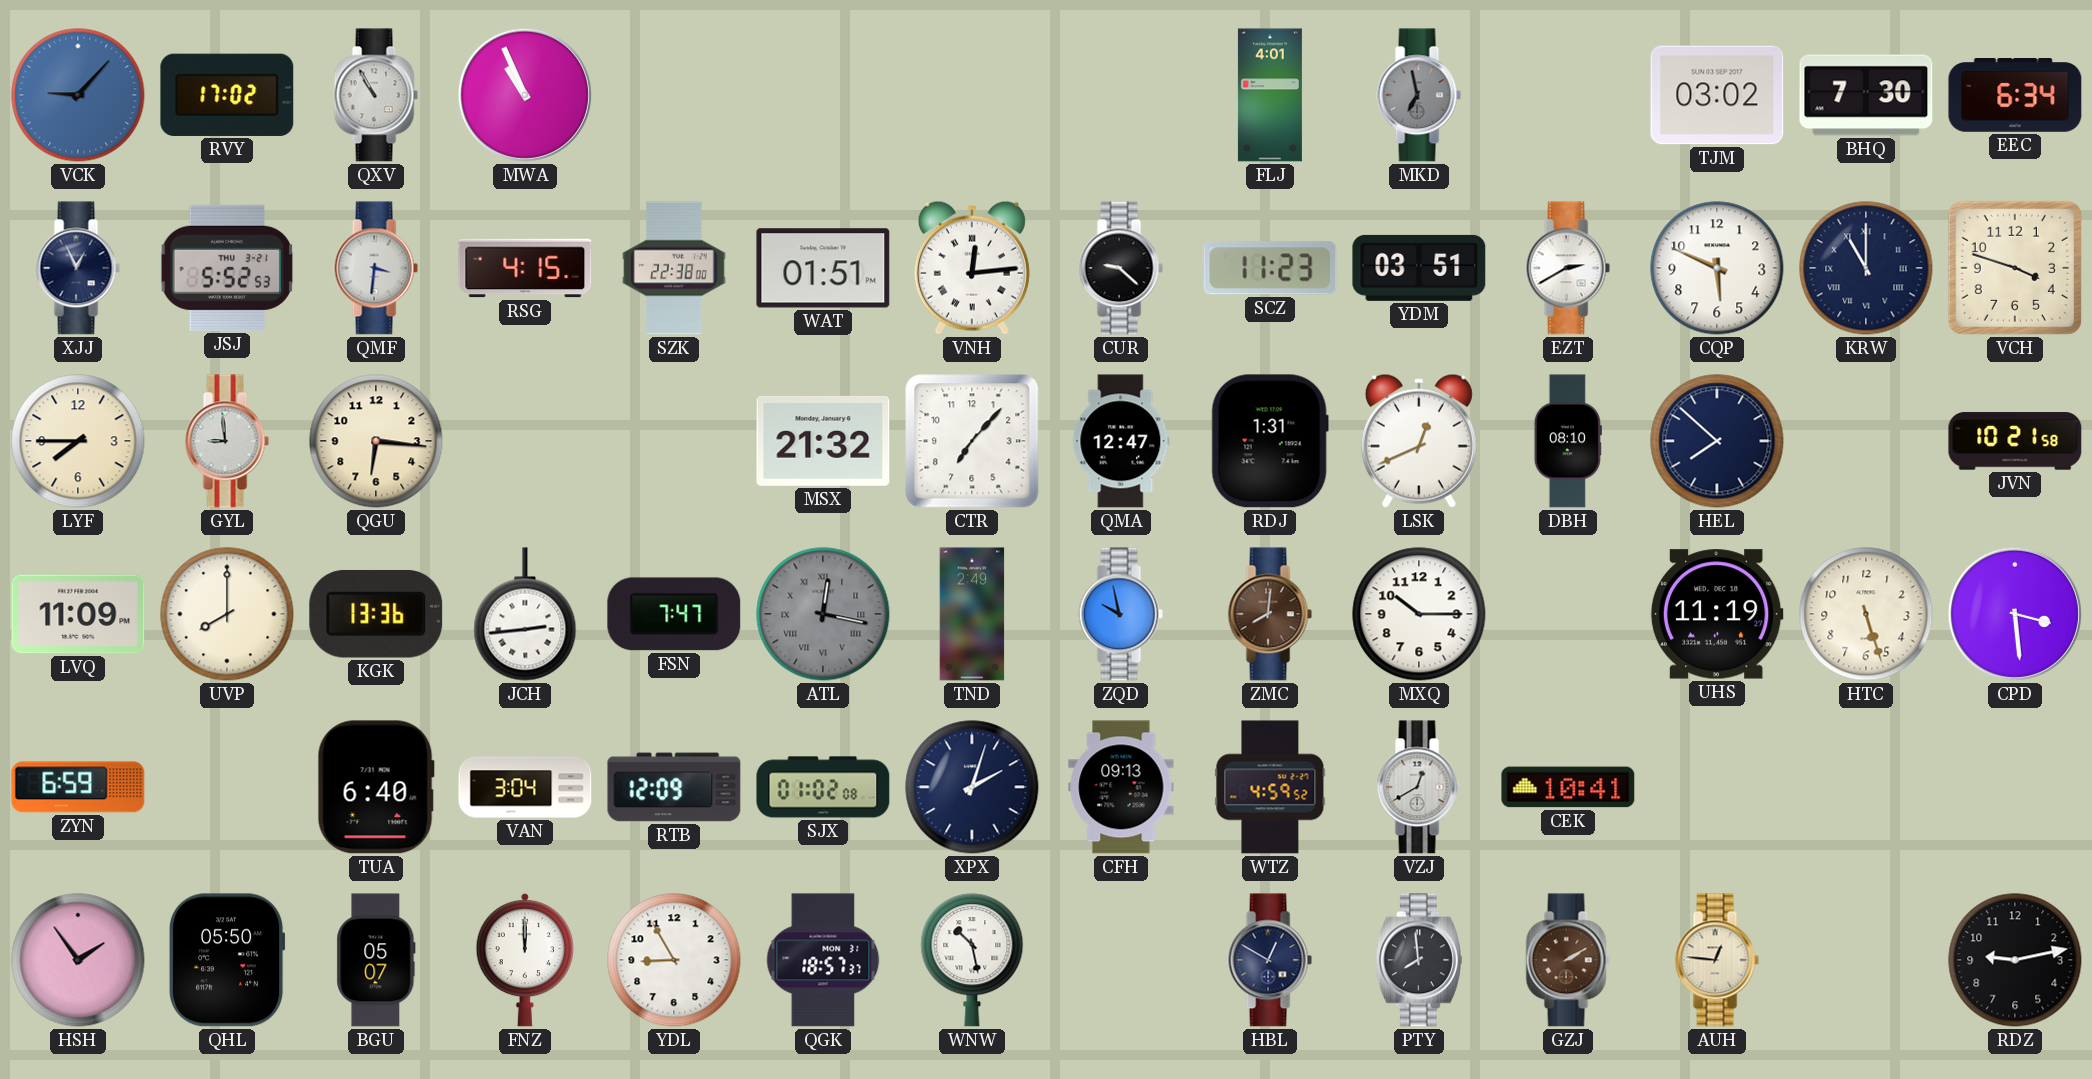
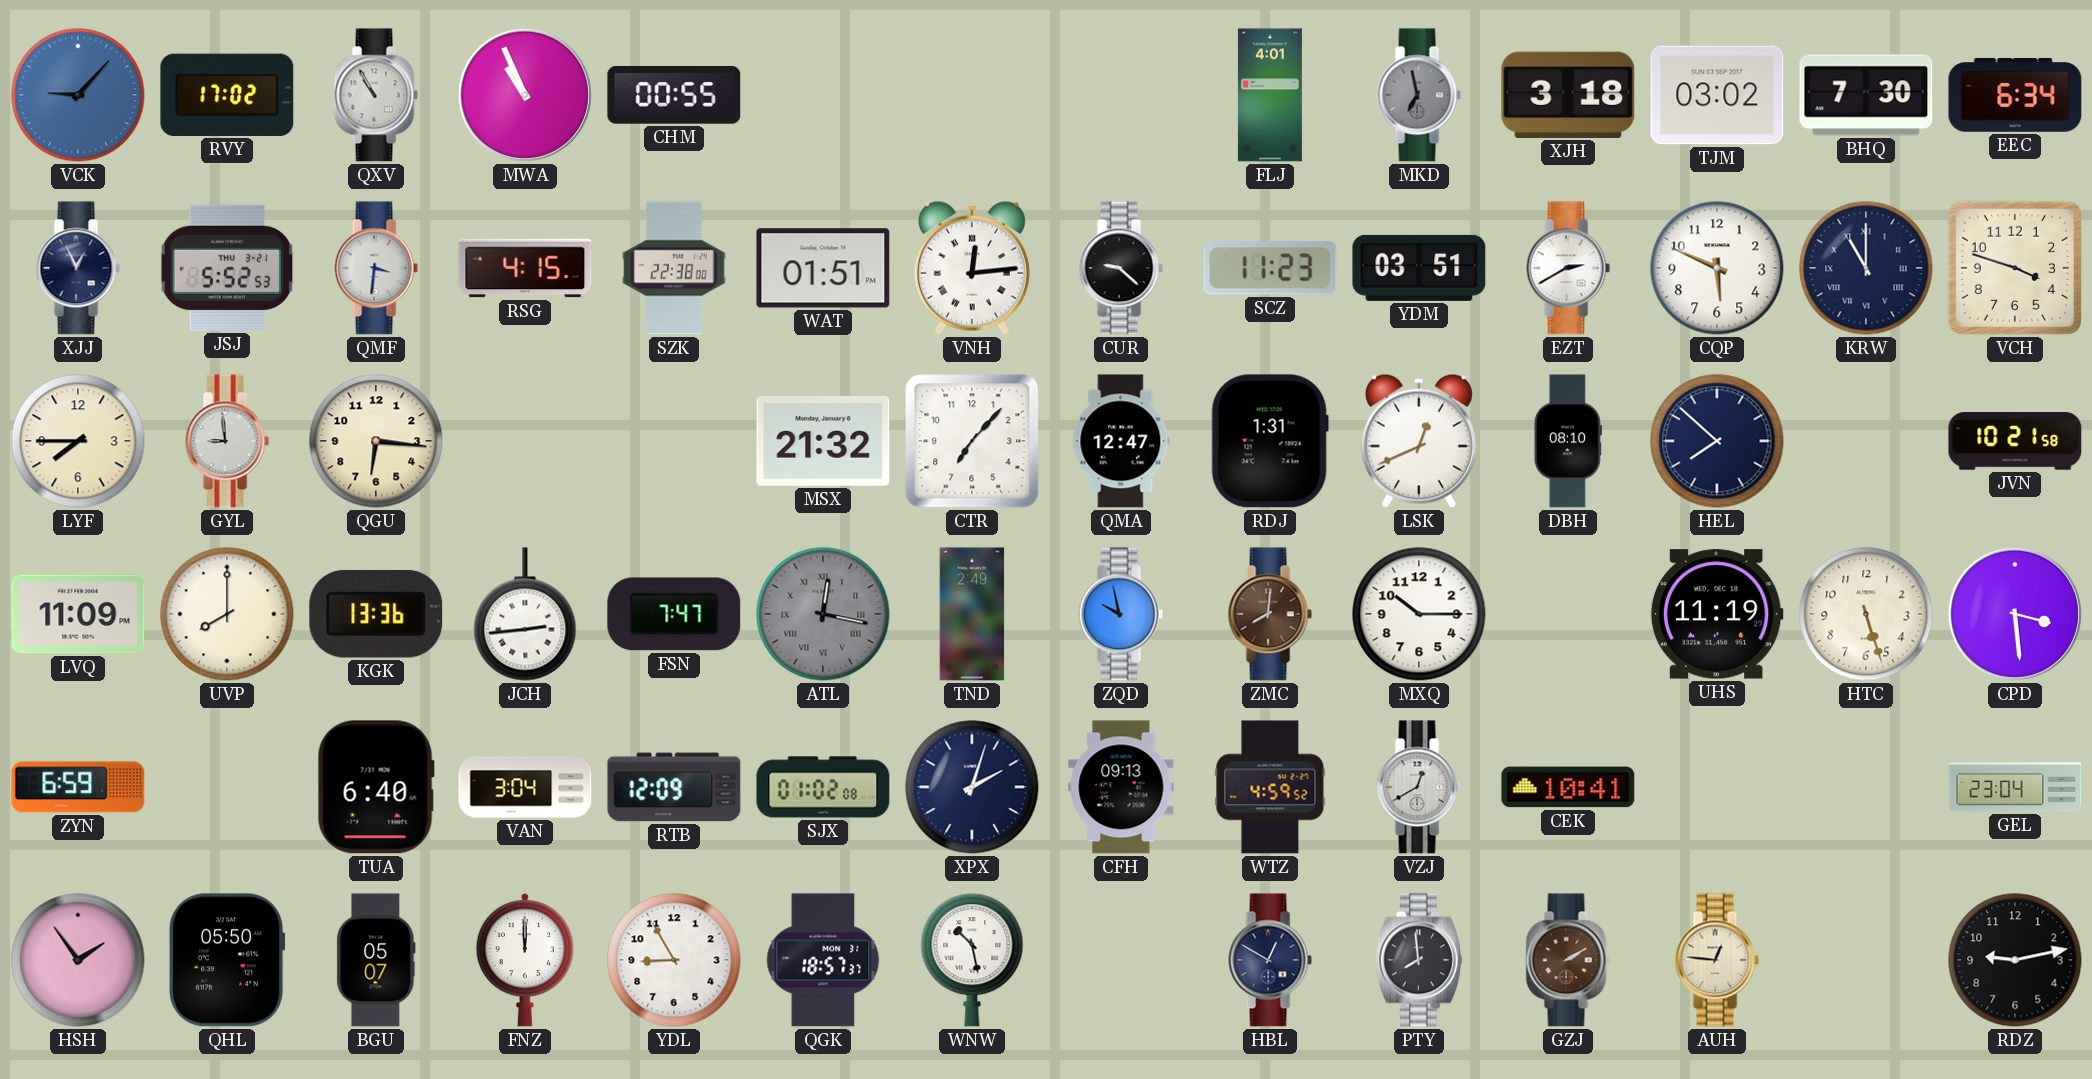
CHM: none -> 00:55
XJH: none -> 3:18
GEL: none -> 23:04
